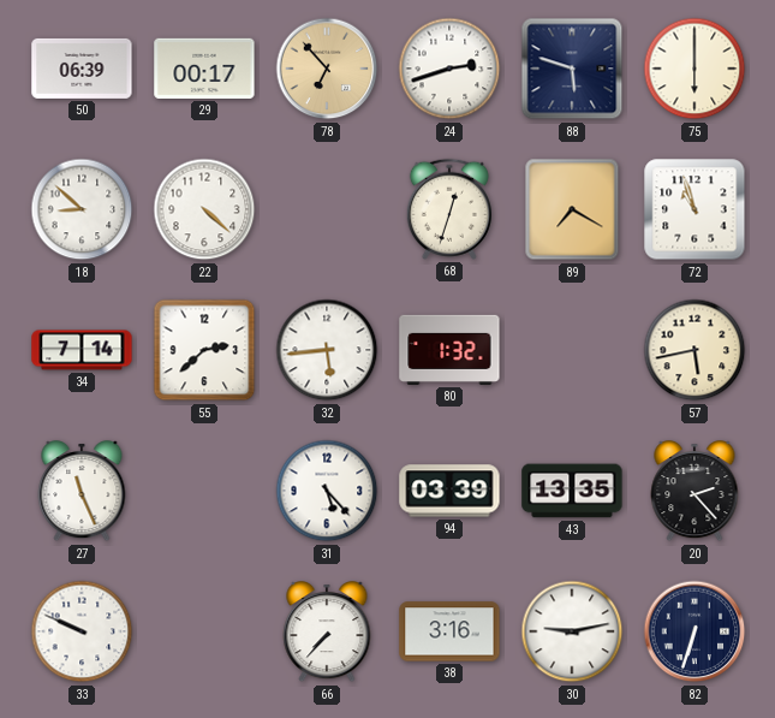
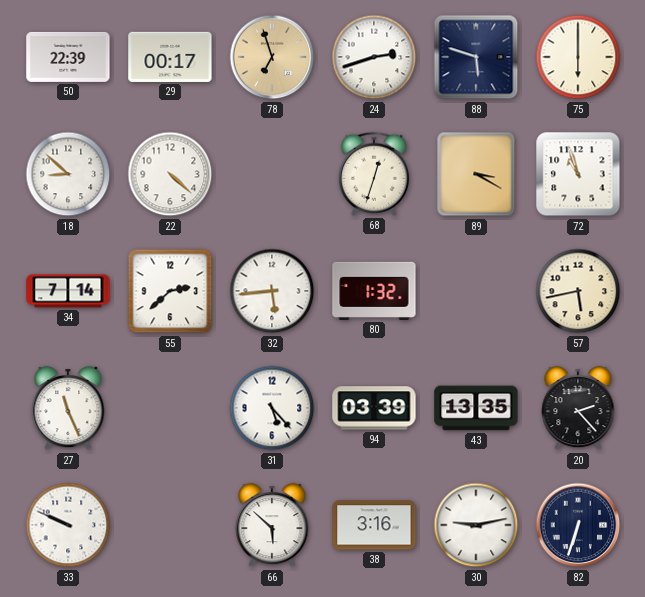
50: 06:39 -> 22:39
78: 6:53 -> 6:57
89: 7:20 -> 3:20
66: 7:37 -> 5:52
